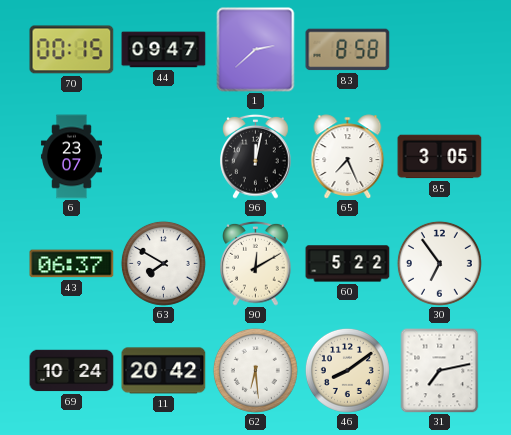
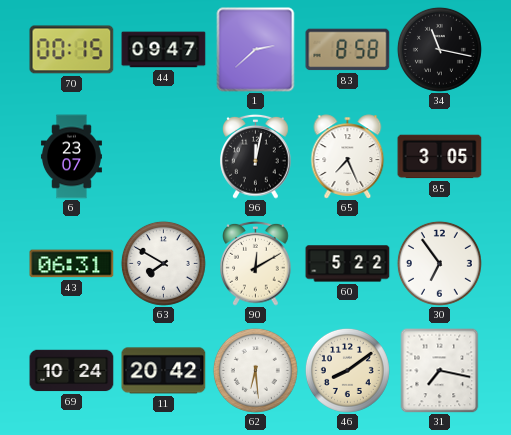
34: none -> 11:17
43: 06:37 -> 06:31
31: 7:13 -> 7:17
